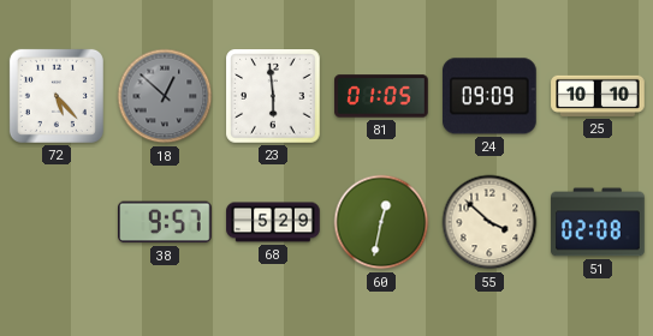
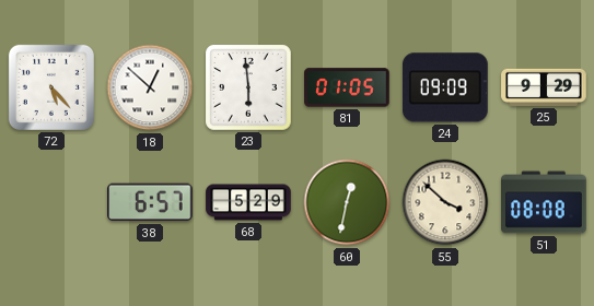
18 dial: grey -> white
25: 10:10 -> 9:29
38: 9:57 -> 6:57
51: 02:08 -> 08:08
